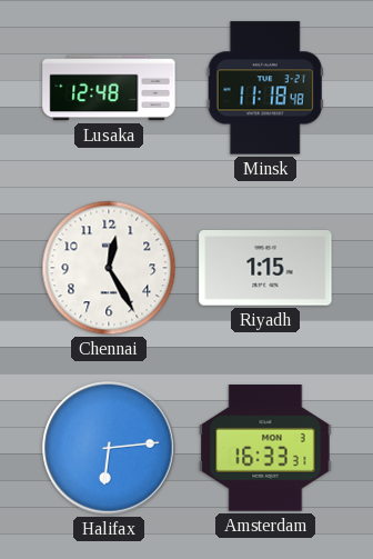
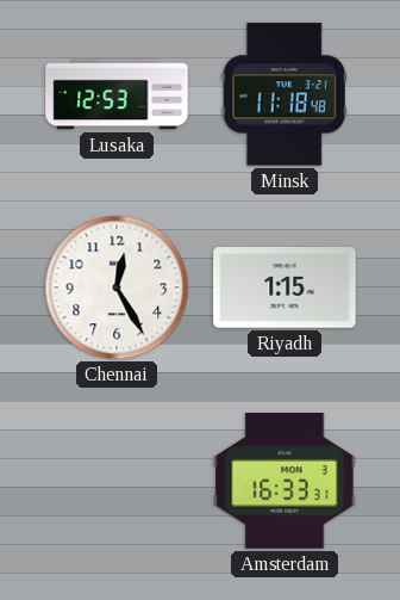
Lusaka: 12:48 -> 12:53
Halifax: 6:14 -> none
